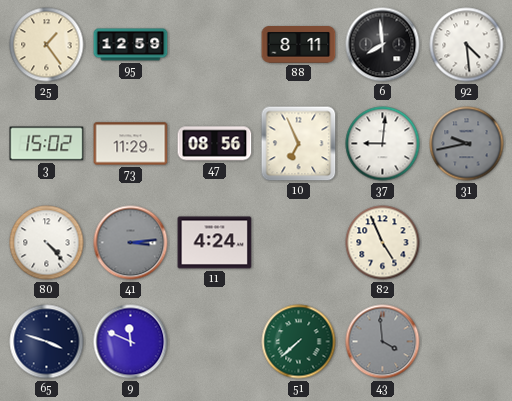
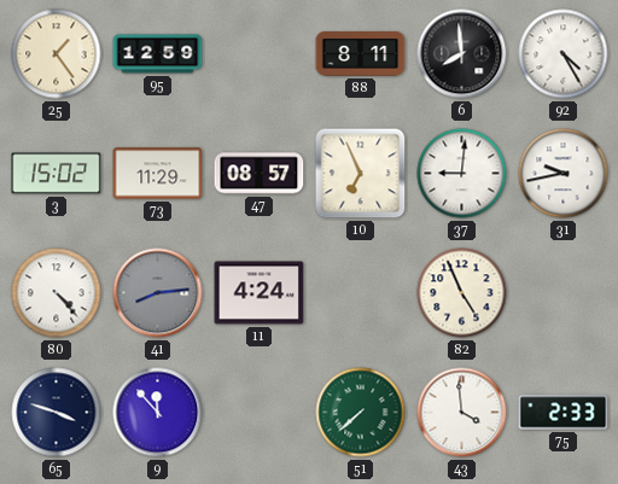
92: 4:29 -> 4:25
47: 08:56 -> 08:57
31 dial: grey -> white
41: 3:14 -> 8:14
9: 11:49 -> 11:53
43 dial: grey -> white
75: none -> 2:33
